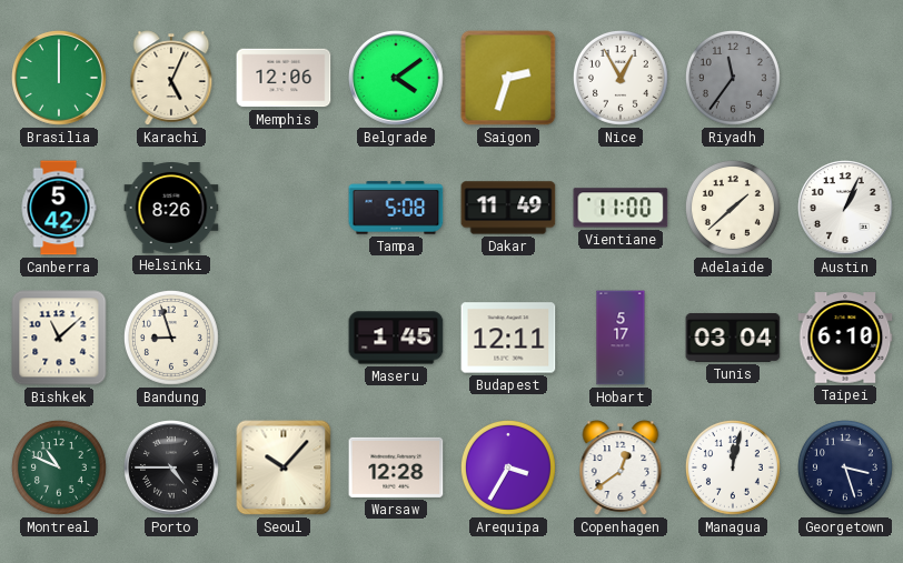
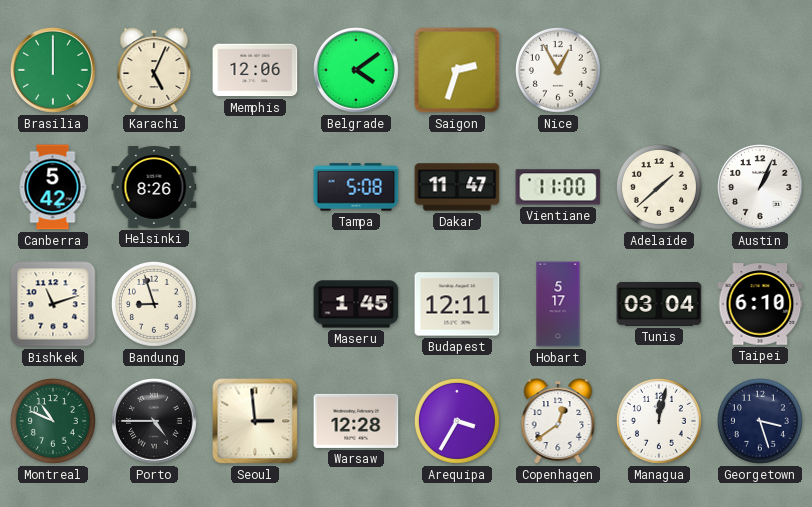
Riyadh: 11:36 -> none
Dakar: 11:49 -> 11:47
Bishkek: 11:08 -> 11:12
Seoul: 10:07 -> 2:59
